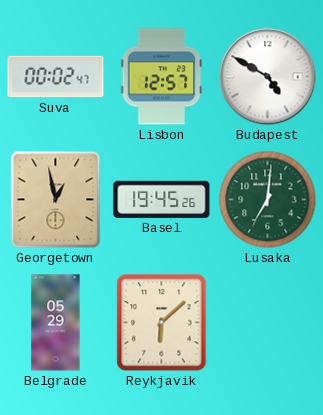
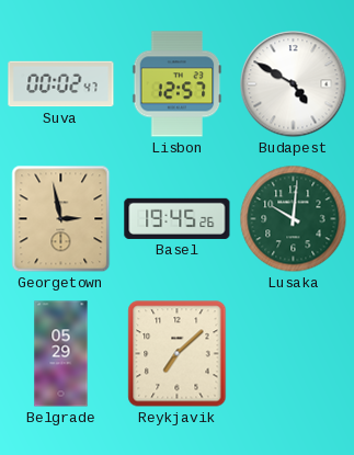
Georgetown: 12:58 -> 2:58
Lusaka: 7:01 -> 10:01
Reykjavik: 6:08 -> 7:08
